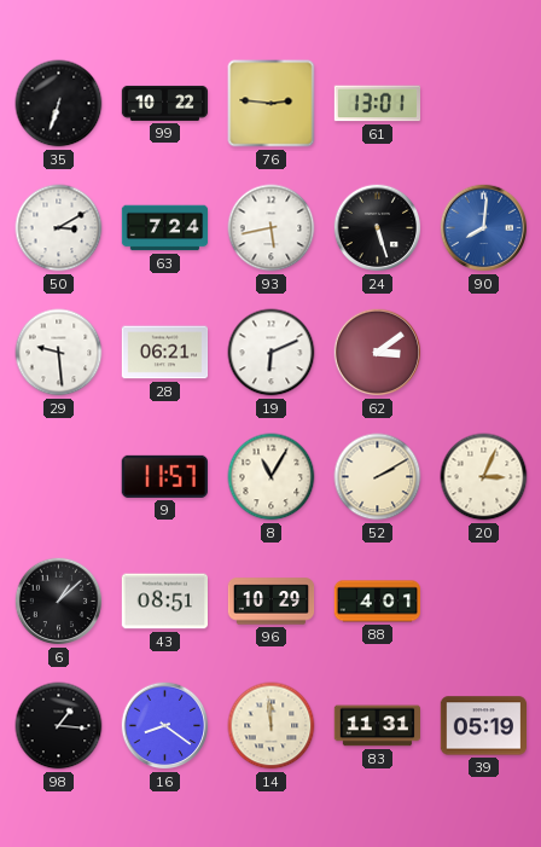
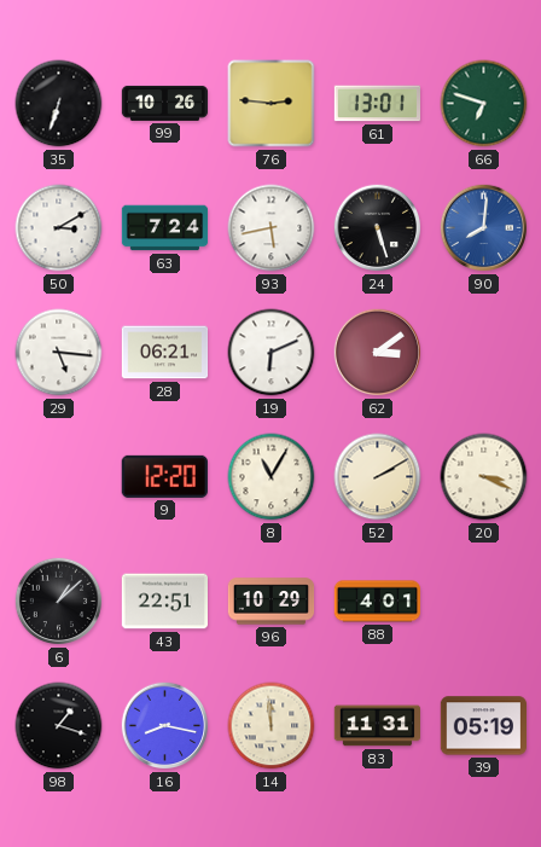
99: 10:22 -> 10:26
66: none -> 6:48
29: 9:29 -> 5:16
9: 11:57 -> 12:20
20: 3:04 -> 3:19
43: 08:51 -> 22:51
98: 1:16 -> 1:18
16: 8:21 -> 8:17
